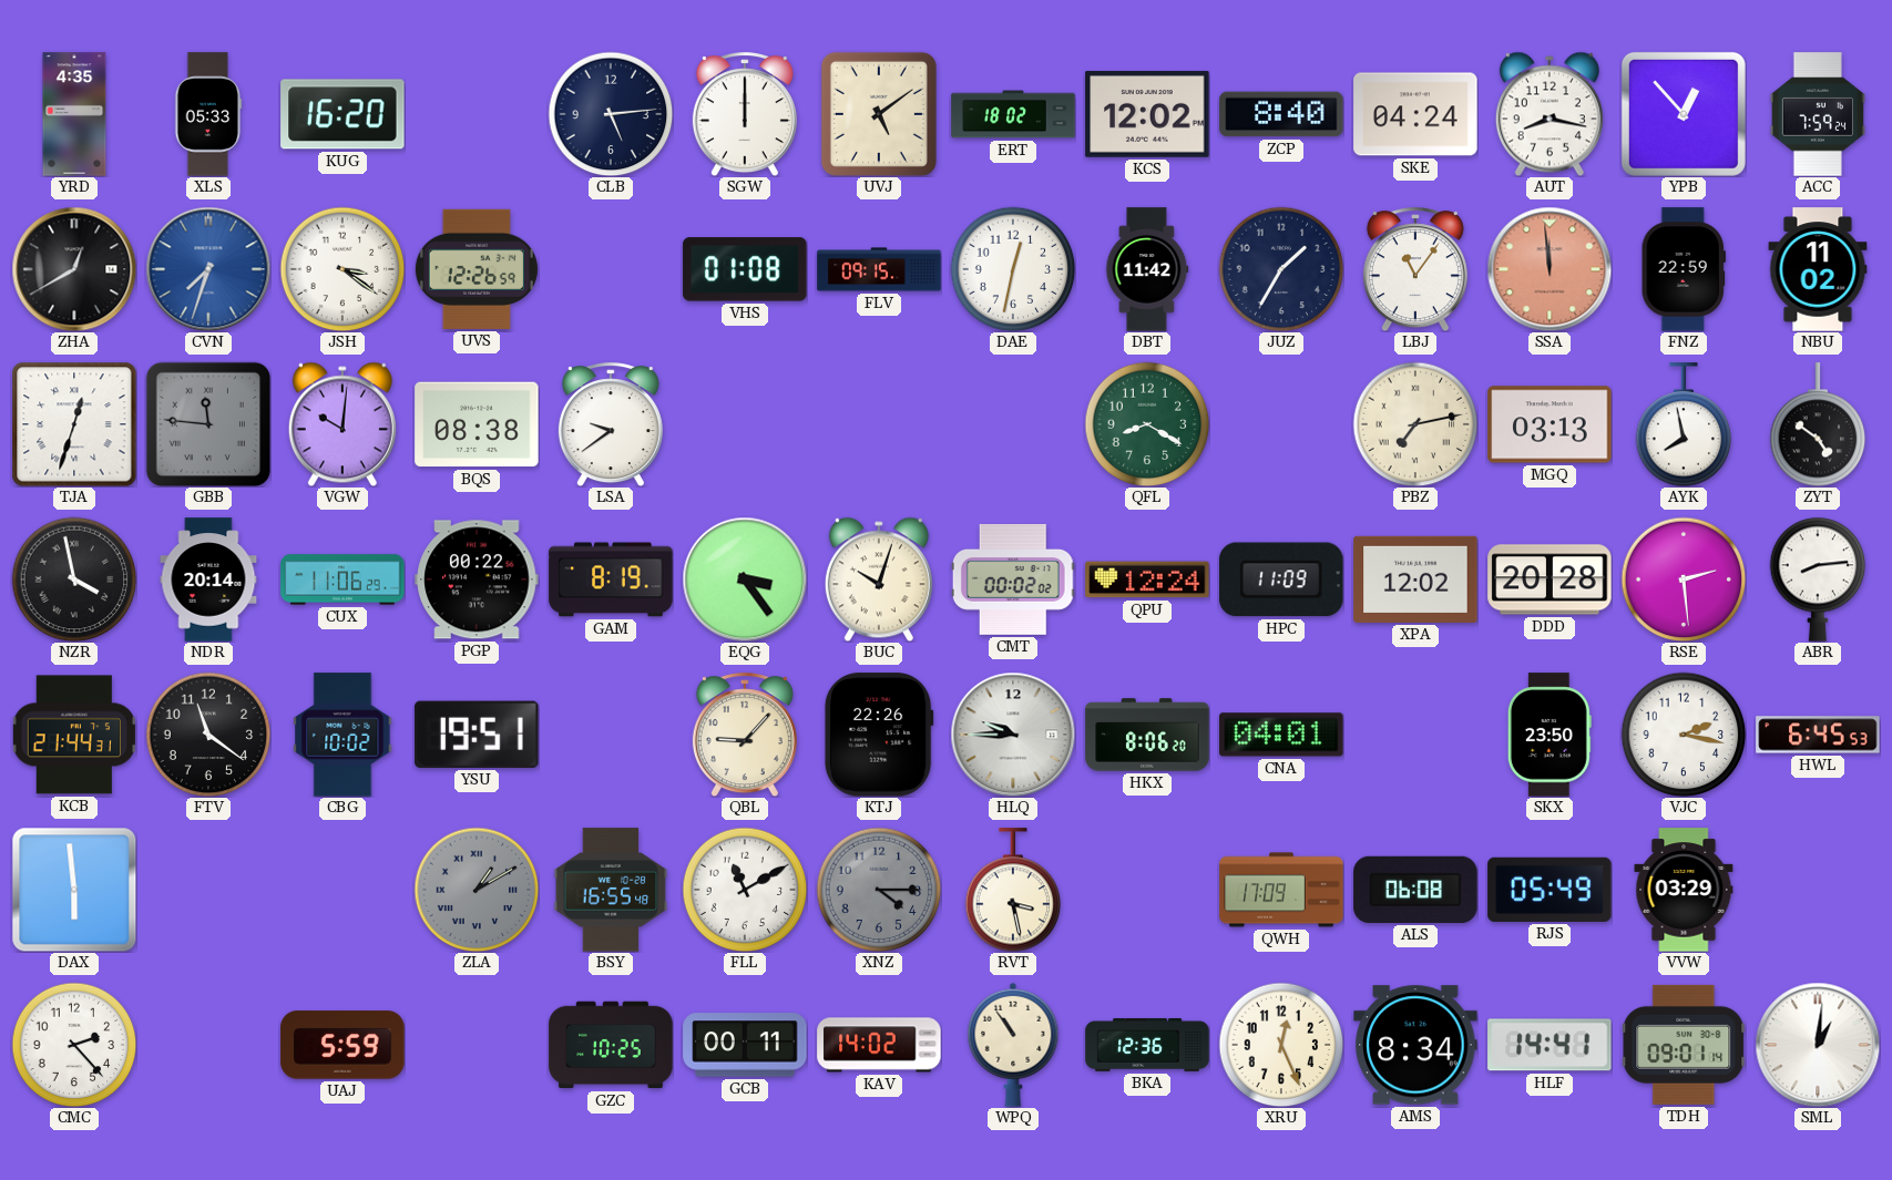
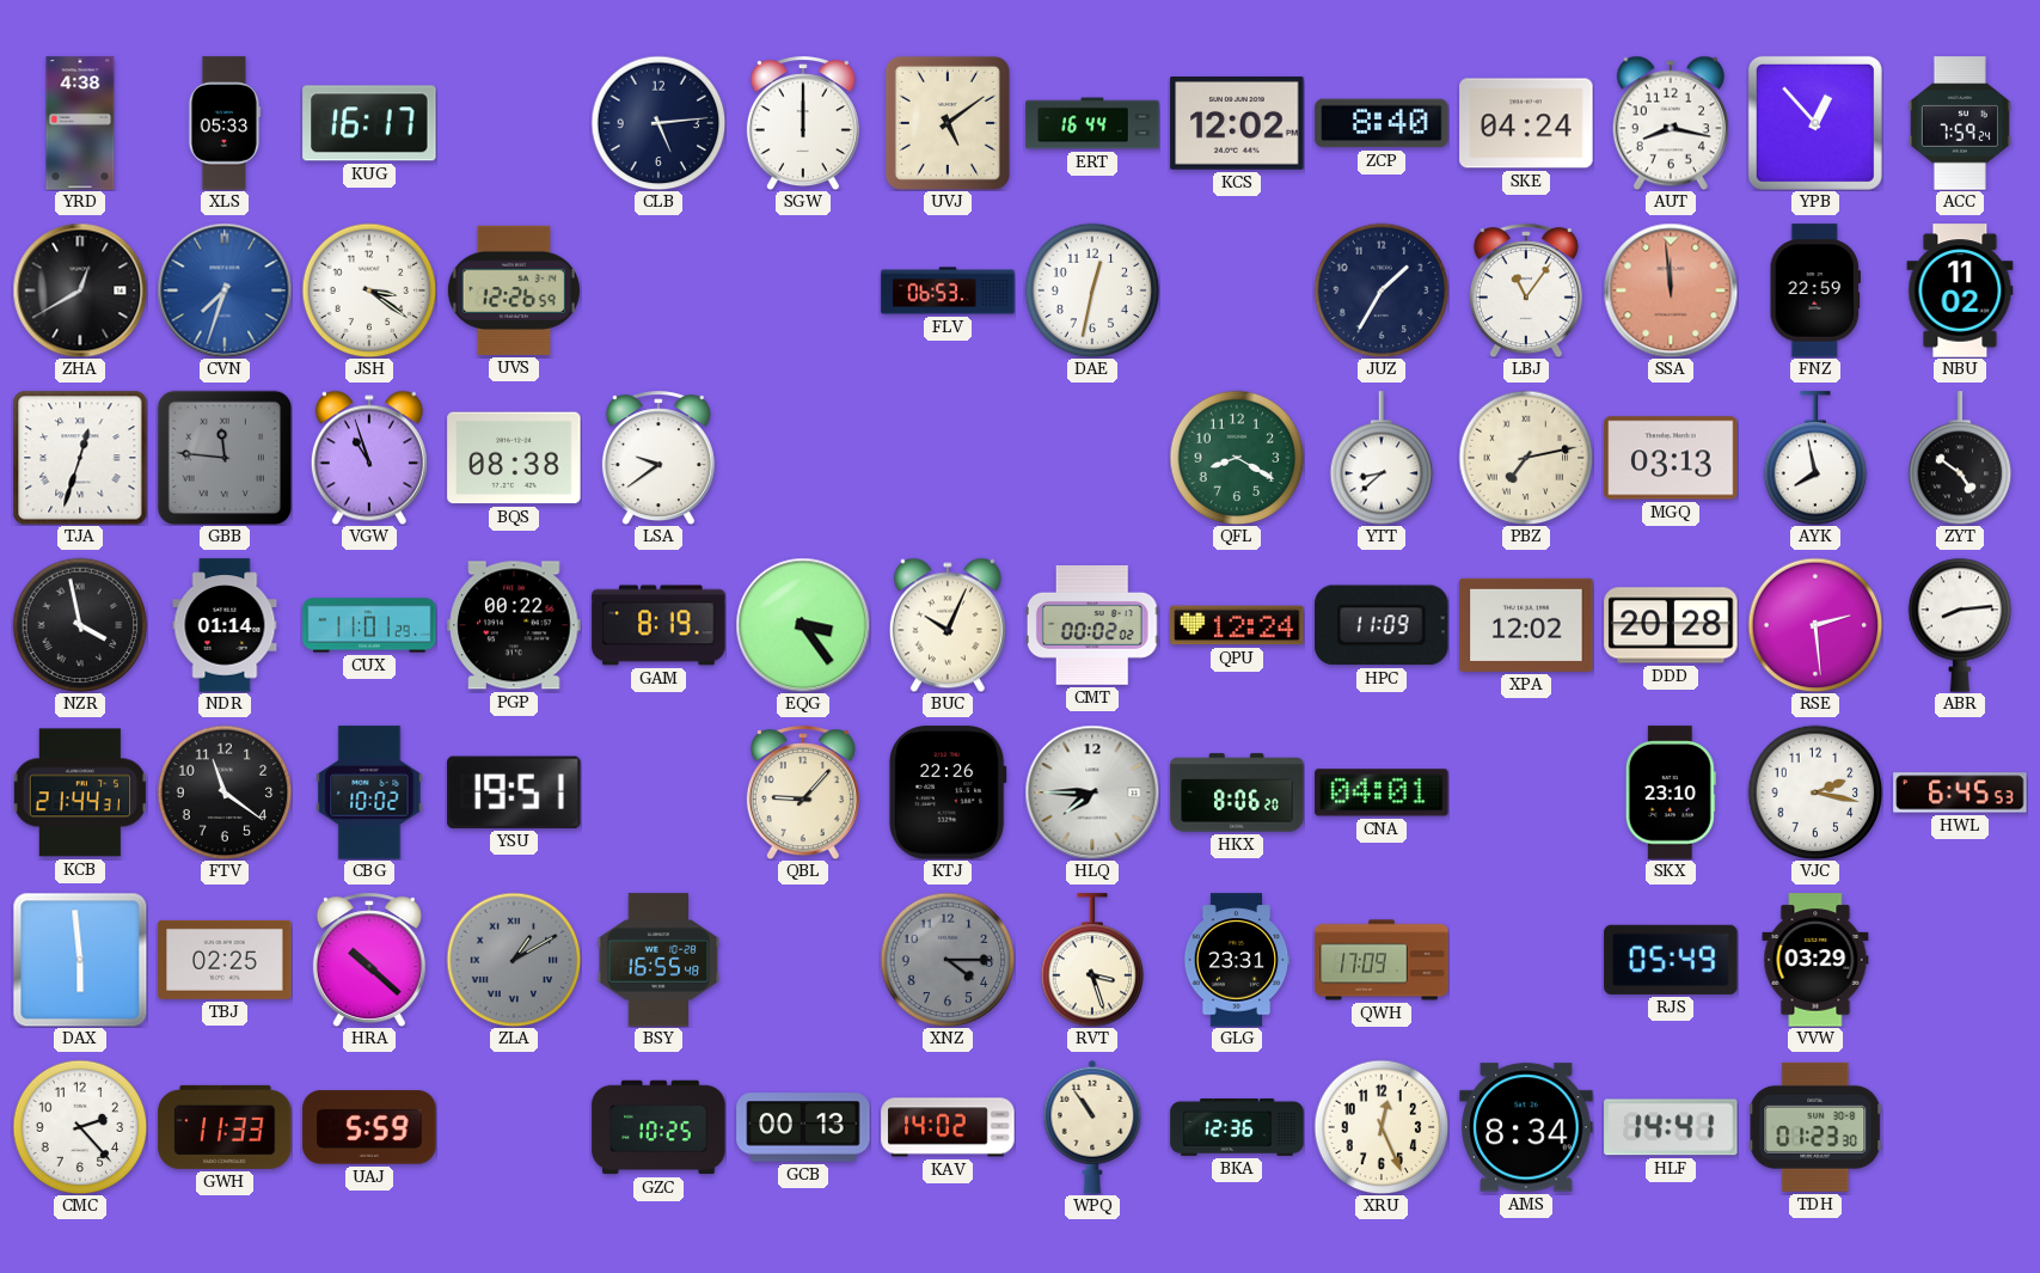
YRD: 4:35 -> 4:38
KUG: 16:20 -> 16:17
ERT: 18:02 -> 16:44
VHS: 01:08 -> none
FLV: 09:15 -> 06:53
DBT: 11:42 -> none
VGW: 10:01 -> 10:57
YTT: none -> 8:38
NDR: 20:14 -> 01:14
CUX: 11:06 -> 11:01
BUC: 10:03 -> 10:04
HLQ: 9:45 -> 7:45
SKX: 23:50 -> 23:10
TBJ: none -> 02:25
HRA: none -> 10:22
FLL: 11:10 -> none
RVT: 3:28 -> 3:27
GLG: none -> 23:31
ALS: 06:08 -> none
GWH: none -> 11:33
GCB: 00:11 -> 00:13
TDH: 09:01 -> 01:23
SML: 1:01 -> none
